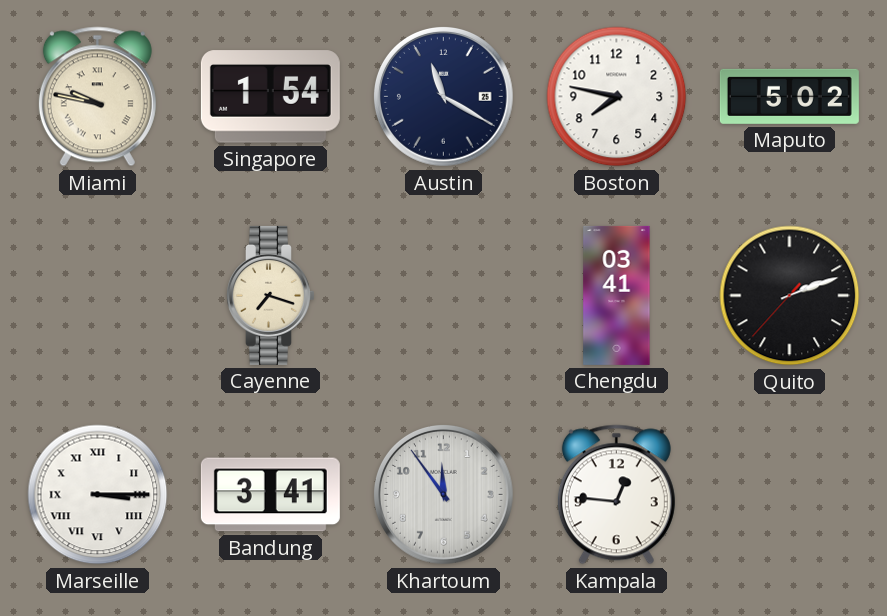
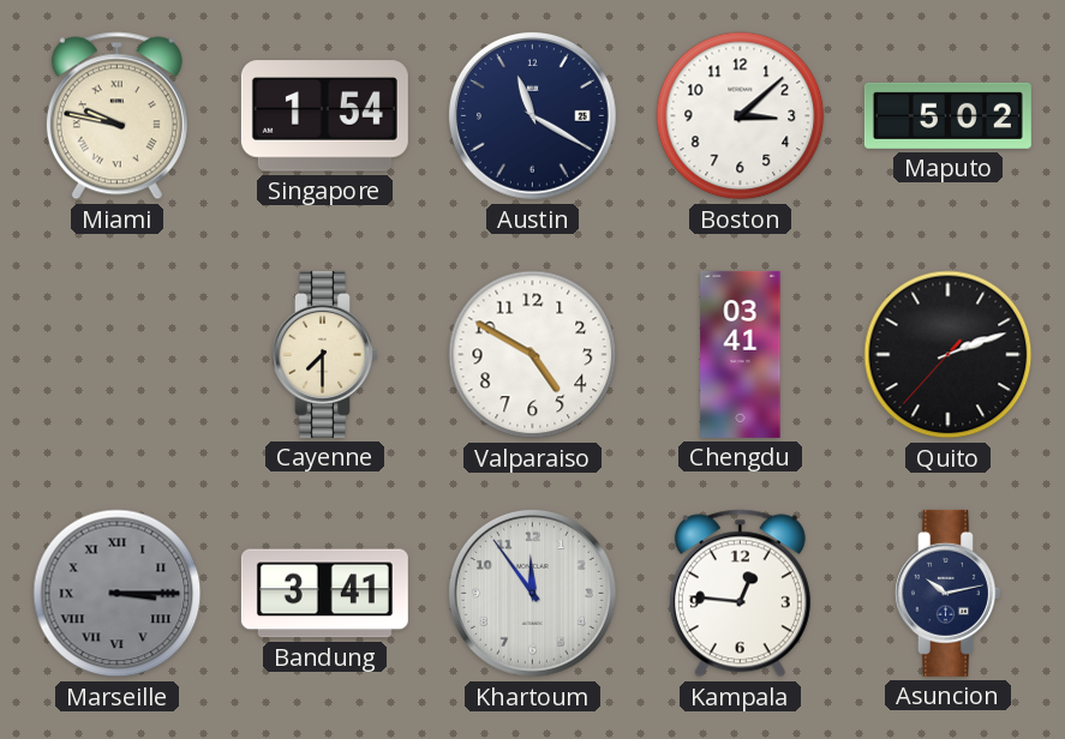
Boston: 7:47 -> 3:08
Cayenne: 7:18 -> 7:30
Valparaiso: none -> 4:50
Marseille dial: white -> grey
Asuncion: none -> 10:13
